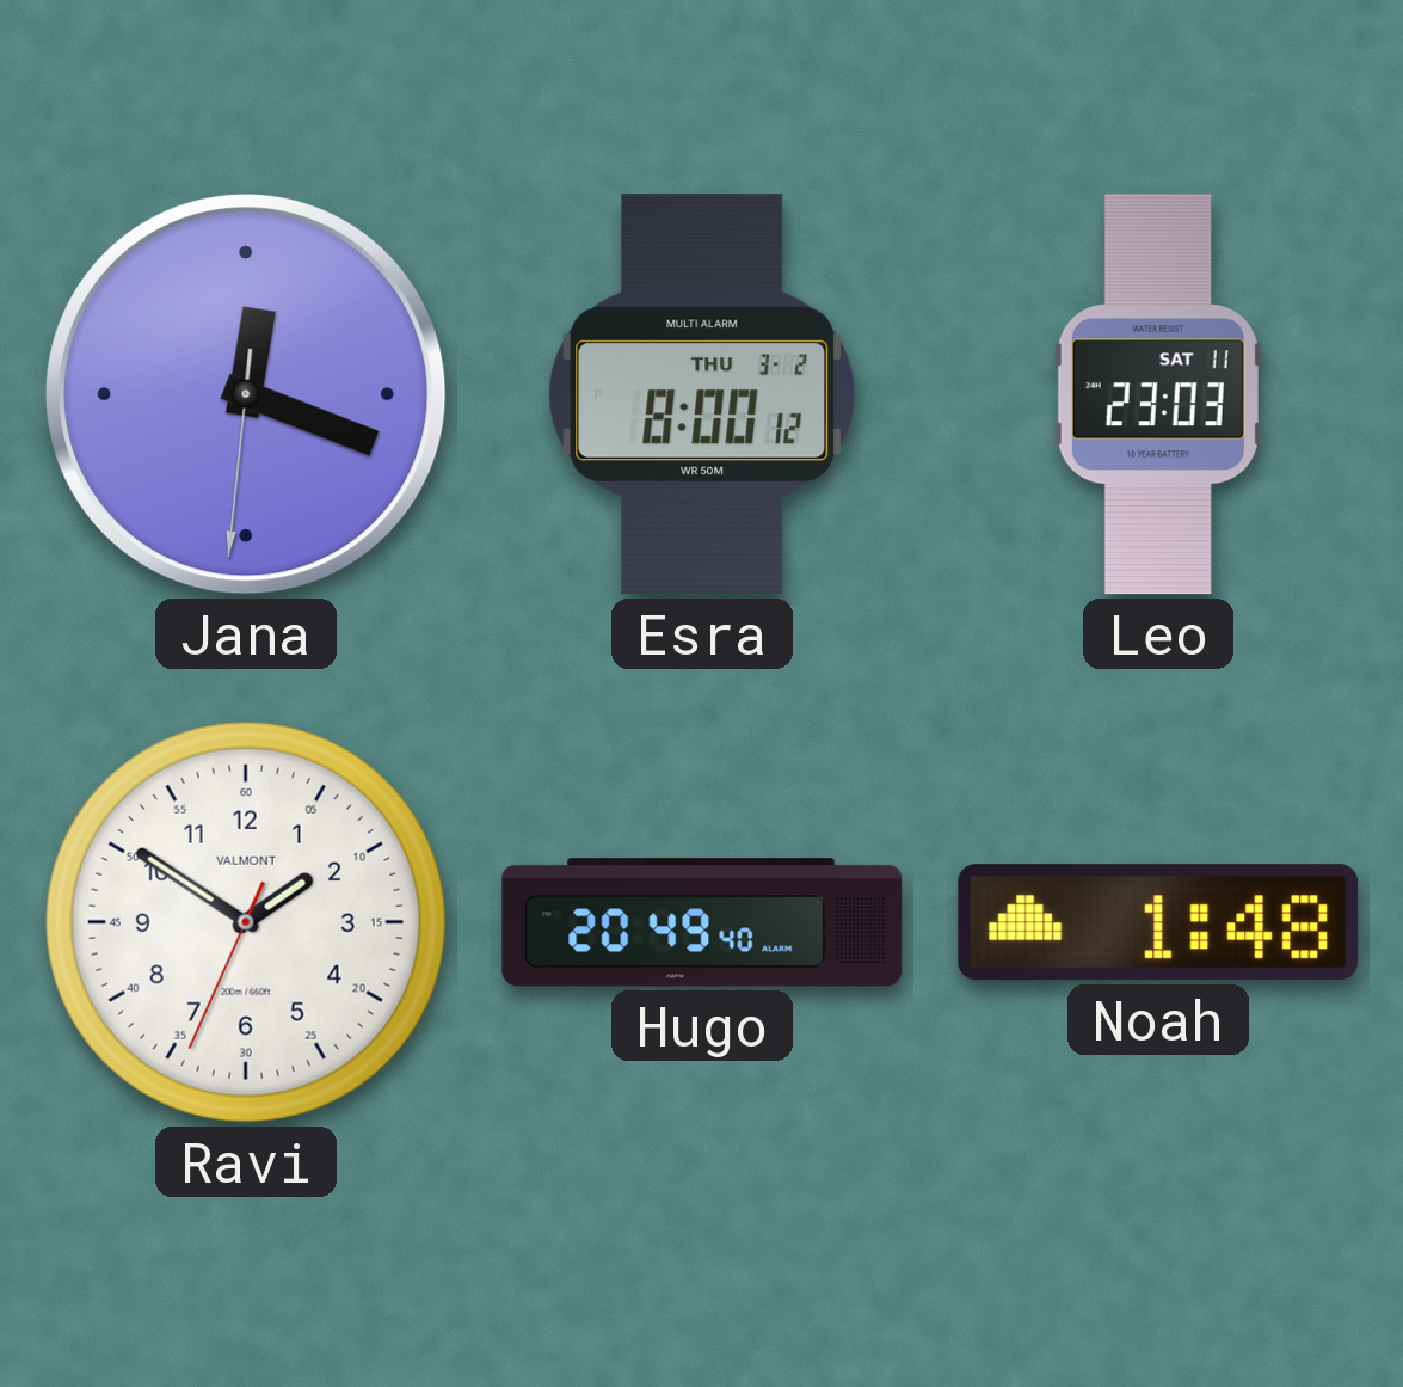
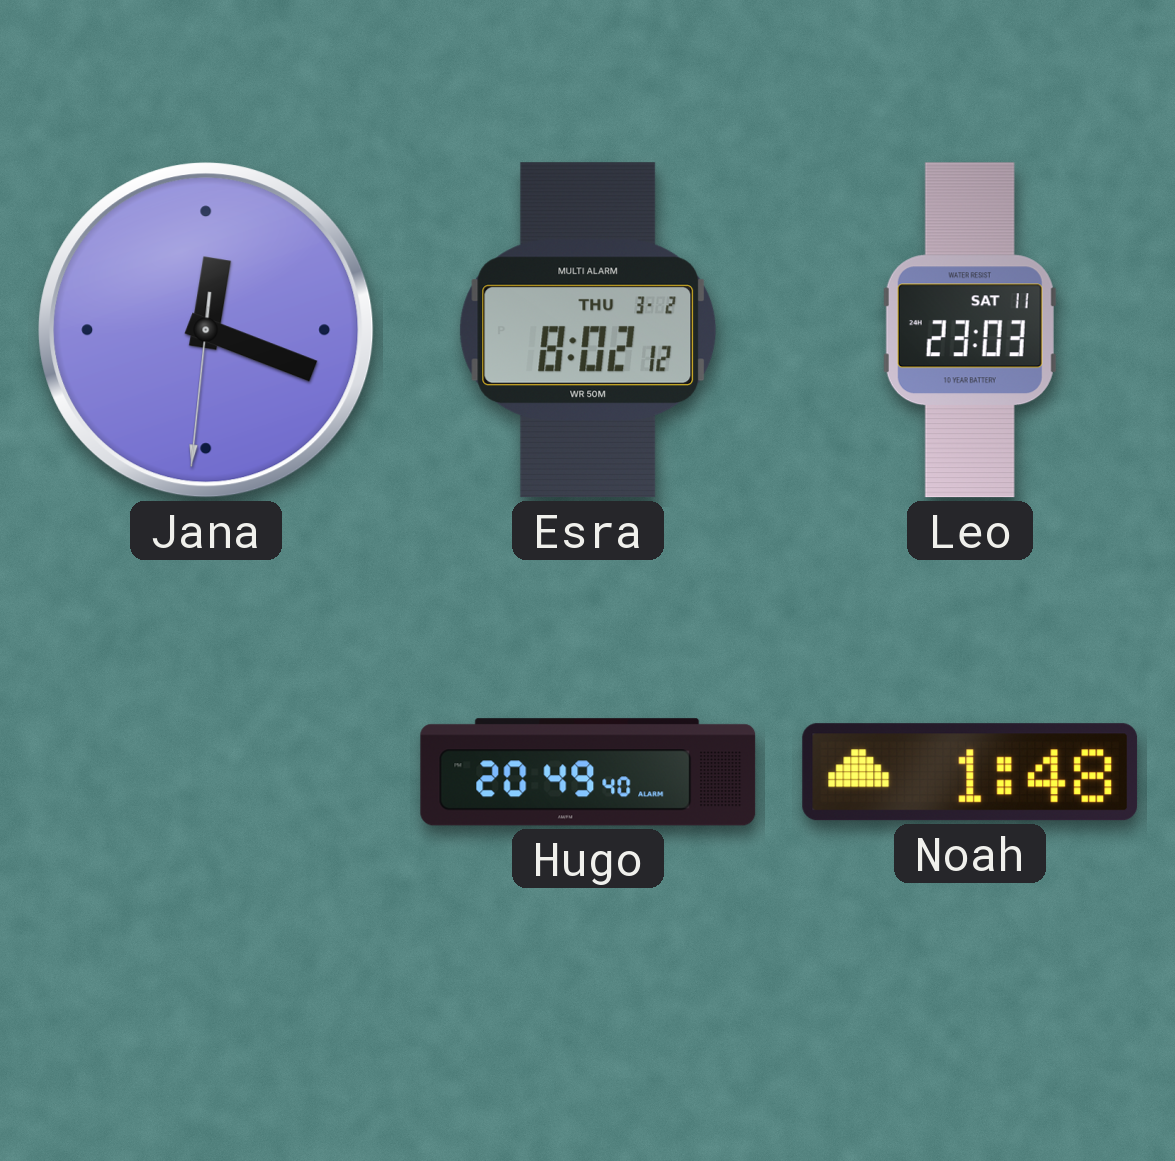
Esra: 8:00 -> 8:02
Ravi: 1:50 -> none
